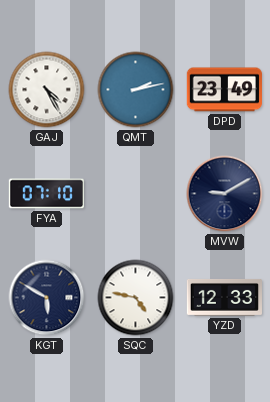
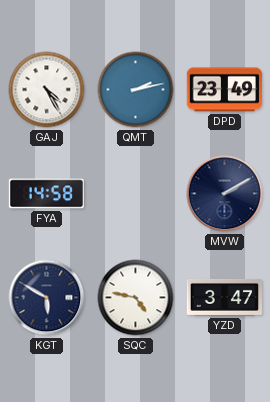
FYA: 07:10 -> 14:58
MVW: 9:10 -> 2:10
YZD: 12:33 -> 3:47
